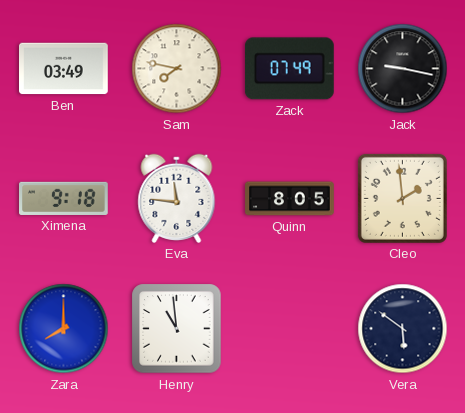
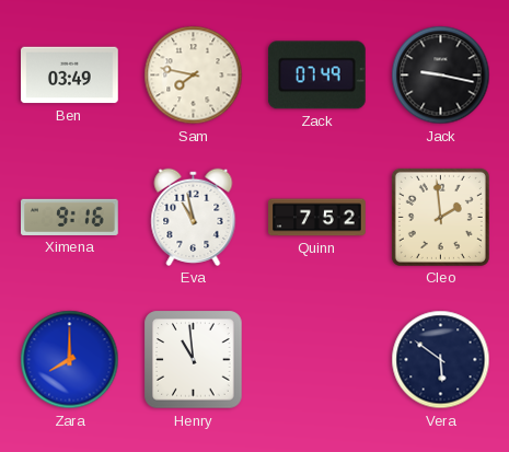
Ximena: 9:18 -> 9:16
Eva: 11:46 -> 10:58
Quinn: 8:05 -> 7:52
